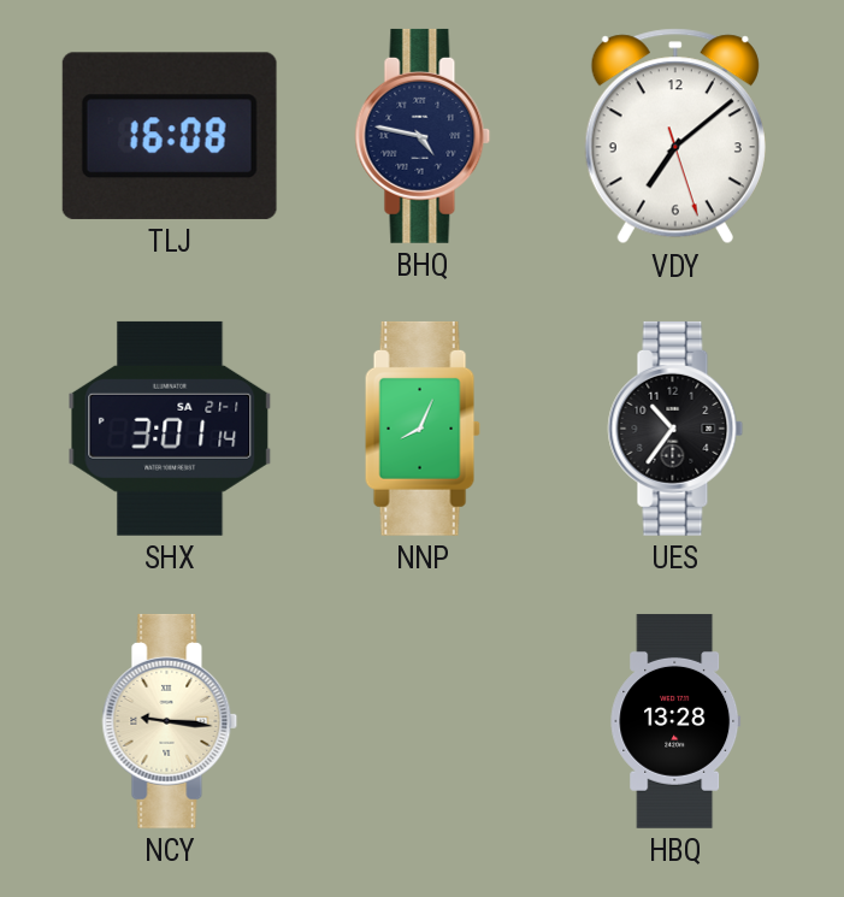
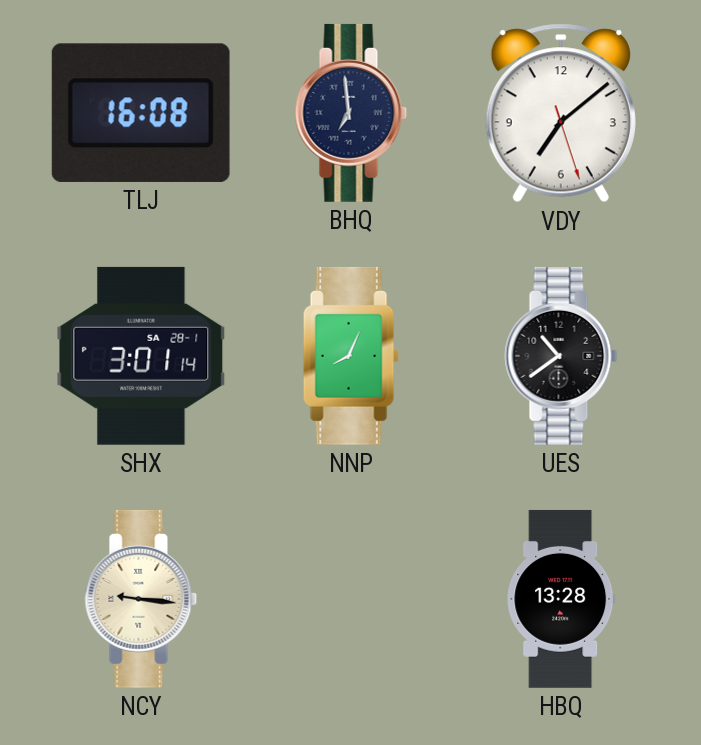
BHQ: 4:47 -> 6:59
SHX date: SA 21-1 -> SA 28-1
UES: 10:36 -> 10:39
